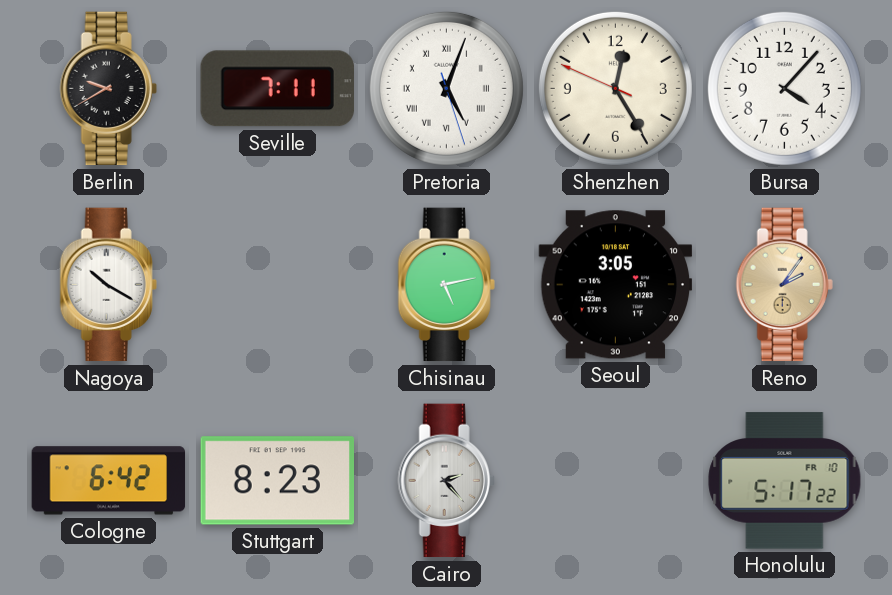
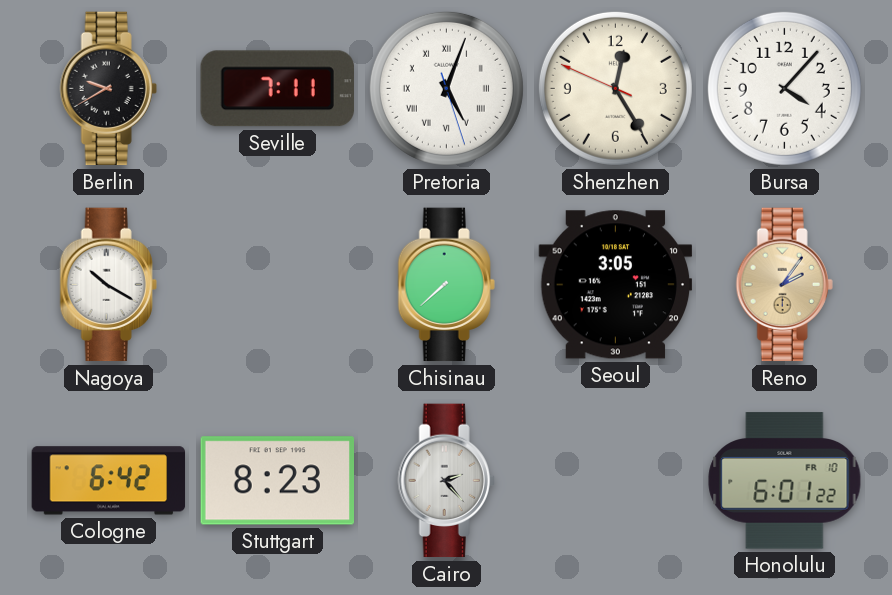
Chisinau: 5:13 -> 7:38
Honolulu: 5:17 -> 6:01
